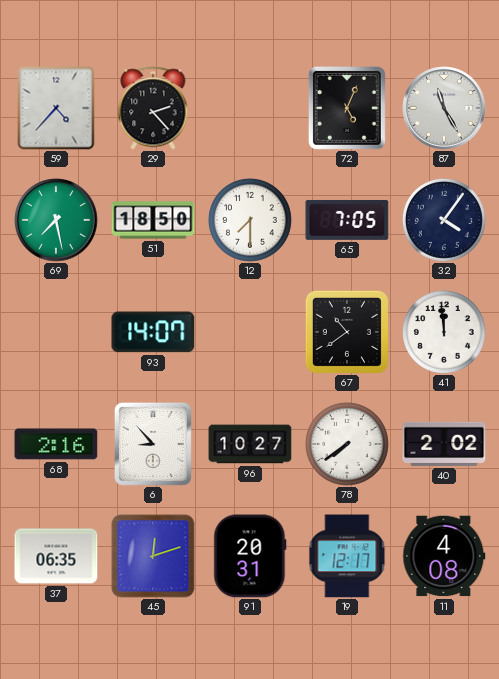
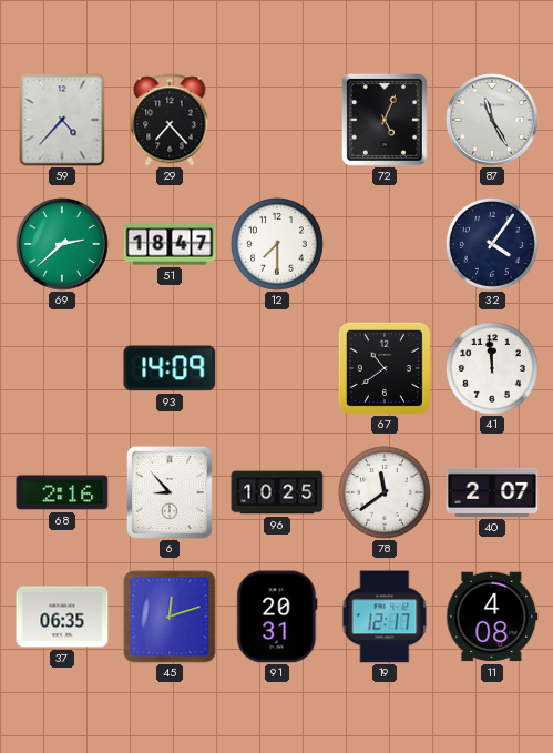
29: 2:23 -> 7:23
69: 7:28 -> 2:38
51: 18:50 -> 18:47
65: 7:05 -> none
93: 14:07 -> 14:09
96: 10:27 -> 10:25
78: 7:39 -> 11:39
40: 2:02 -> 2:07
